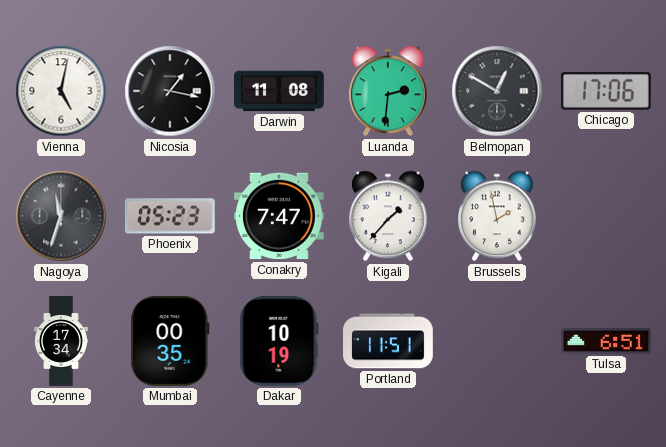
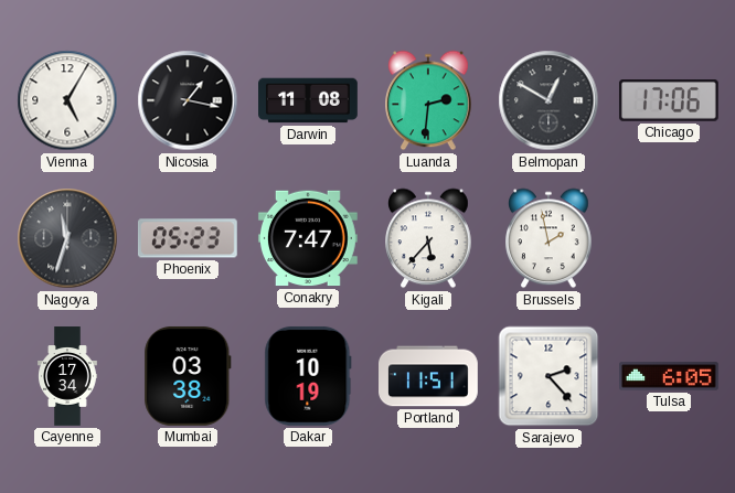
Vienna: 5:02 -> 5:05
Kigali: 1:37 -> 5:37
Mumbai: 00:35 -> 03:38
Sarajevo: none -> 2:23
Tulsa: 6:51 -> 6:05
